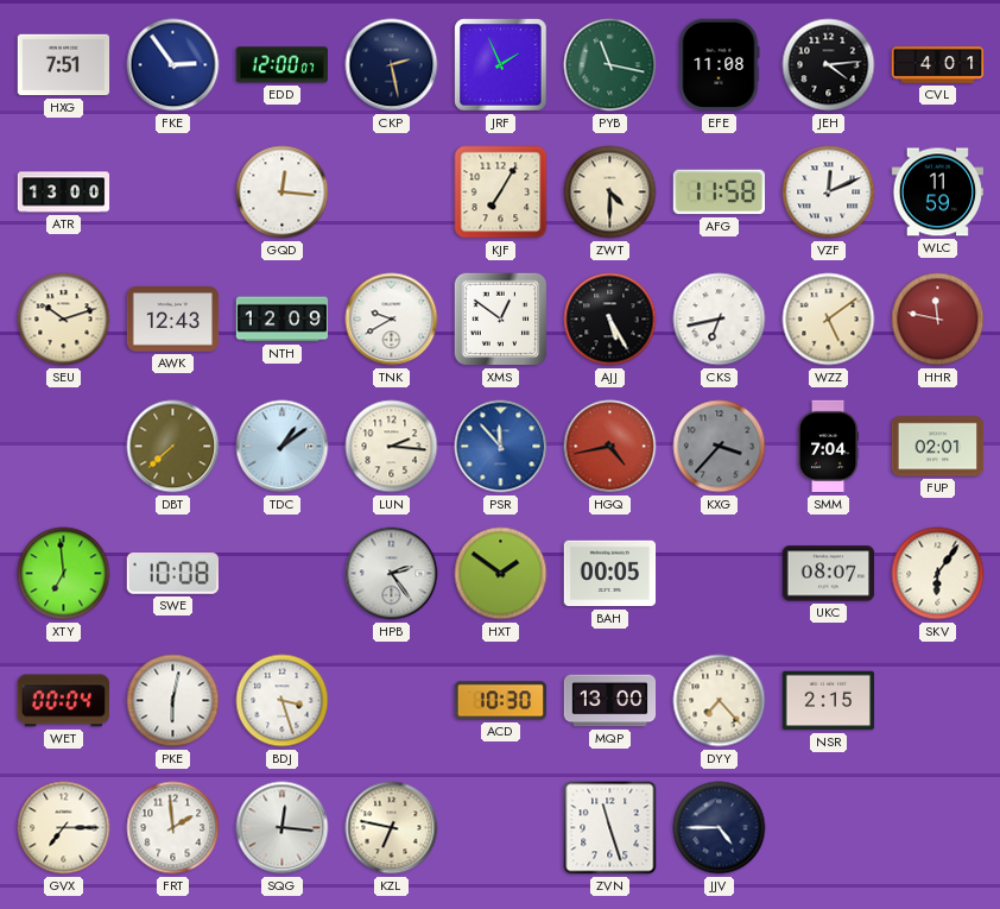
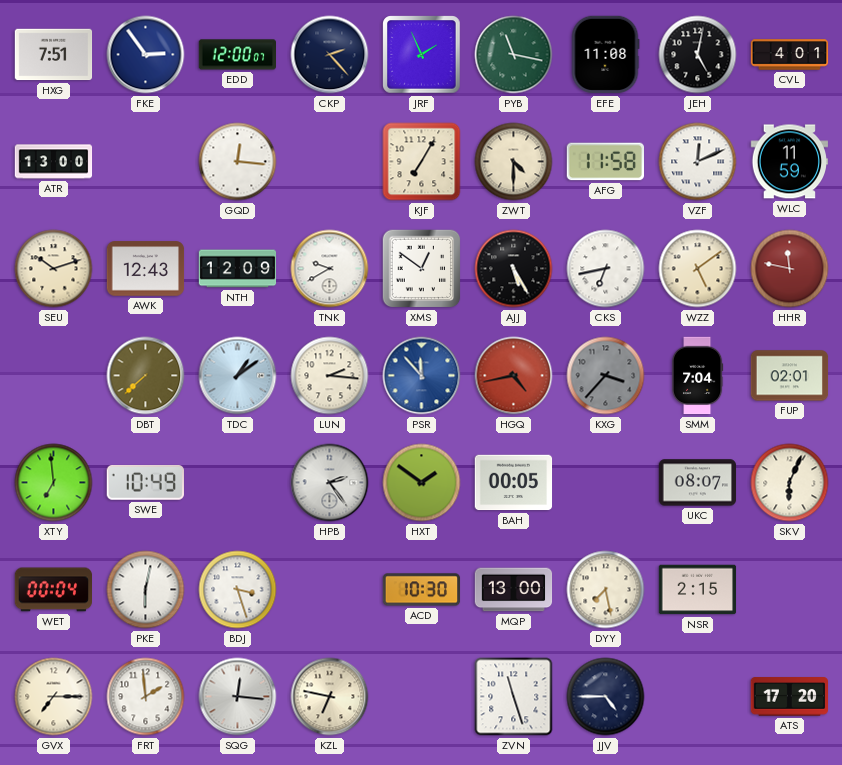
CKP: 2:28 -> 2:23
JEH: 4:14 -> 5:02
SWE: 10:08 -> 10:49
SKV: 6:06 -> 6:04
DYY: 7:23 -> 7:28
ATS: none -> 17:20
